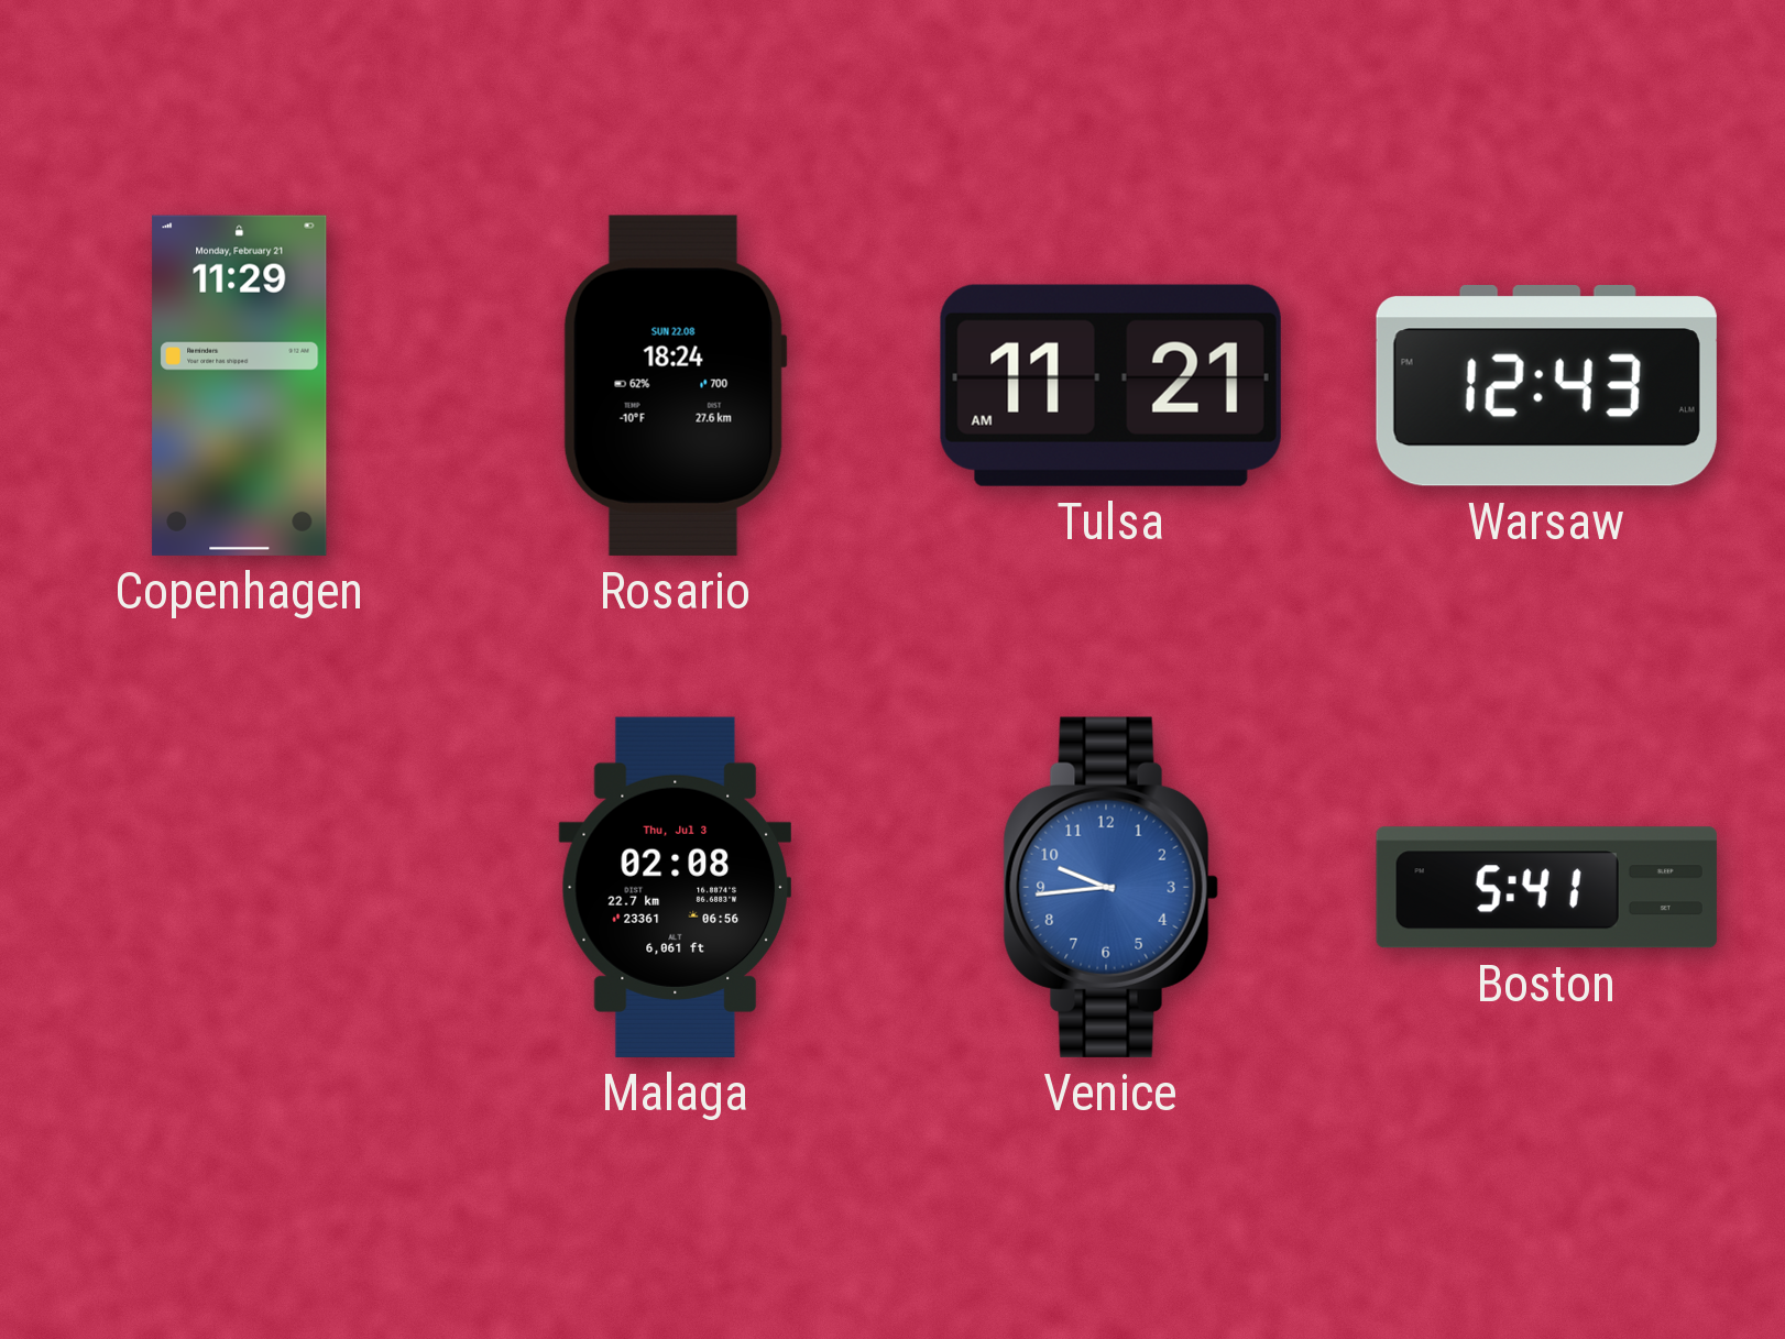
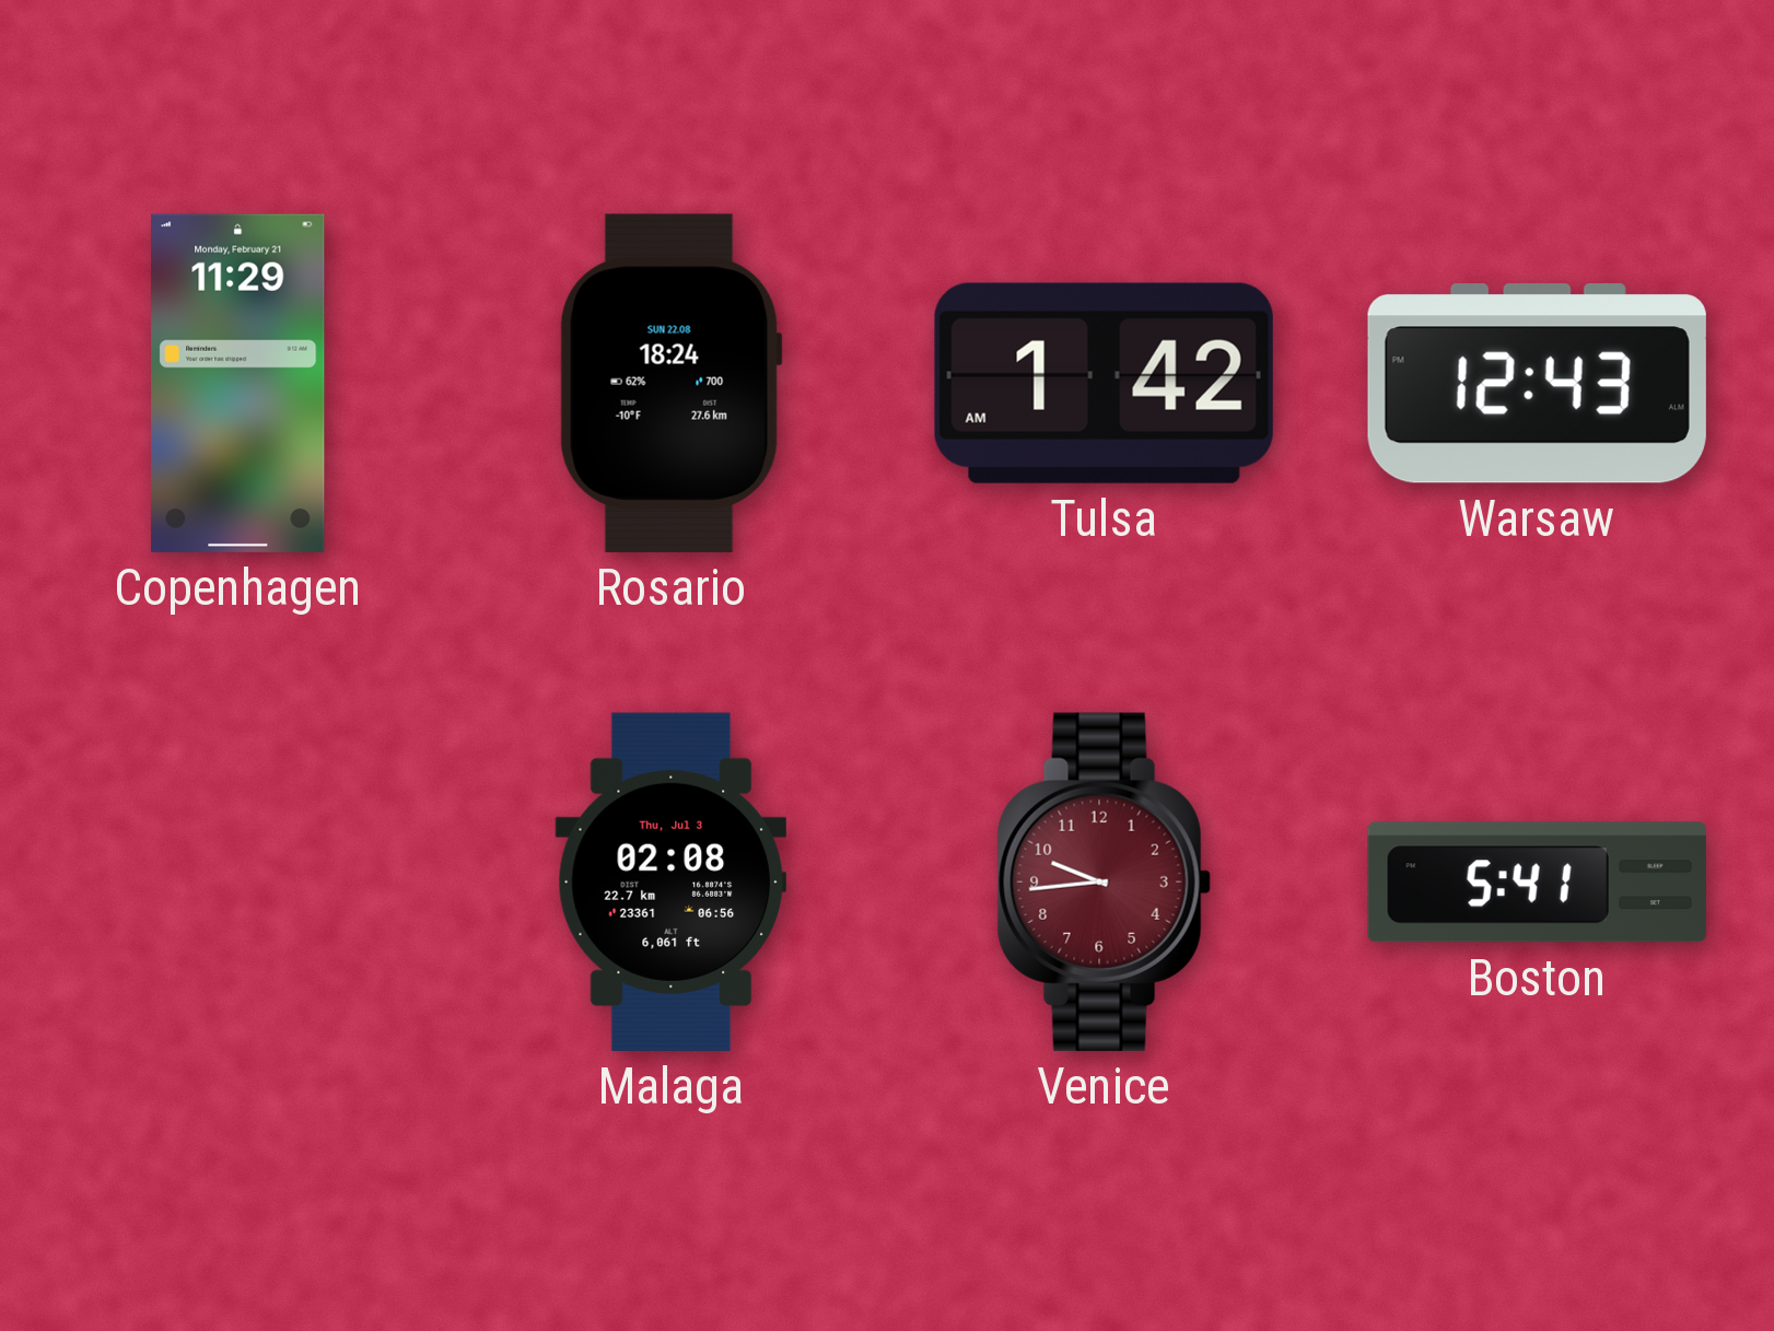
Tulsa: 11:21 -> 1:42
Venice dial: blue -> burgundy
